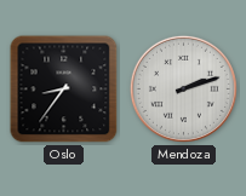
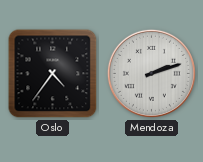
Oslo: 8:36 -> 4:36
